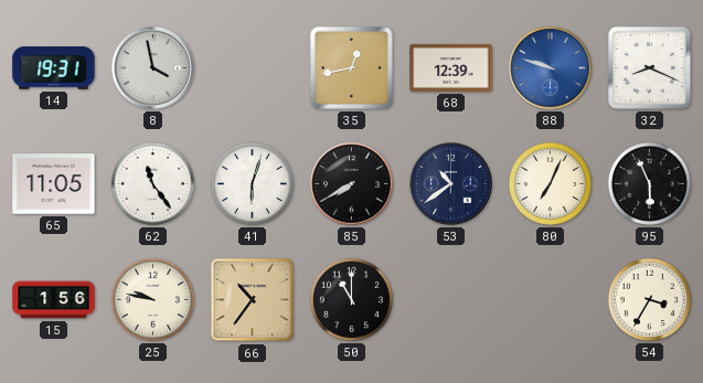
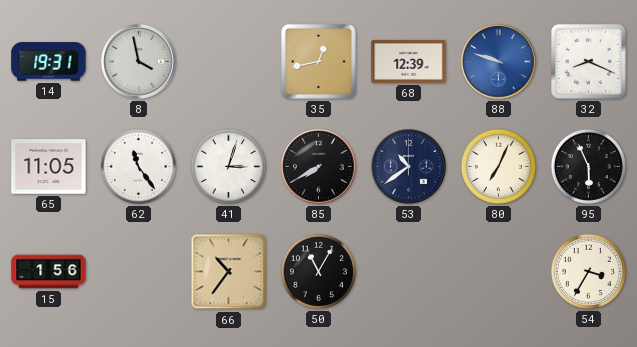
41: 6:03 -> 3:03
25: 9:47 -> none
50: 11:00 -> 11:05
